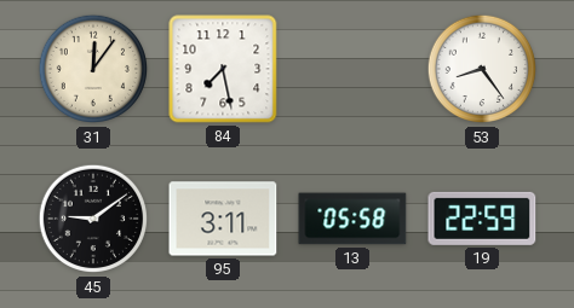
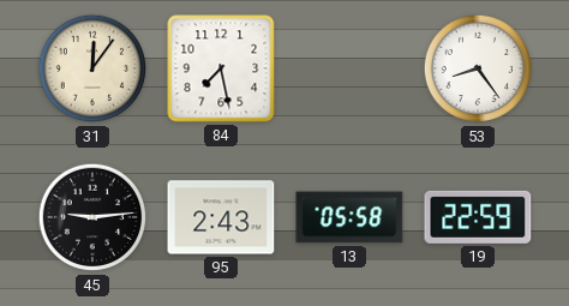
45: 9:09 -> 9:14
95: 3:11 -> 2:43
